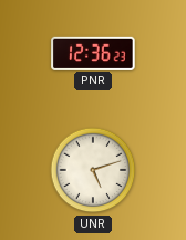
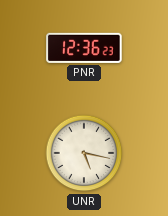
UNR: 5:12 -> 5:17
